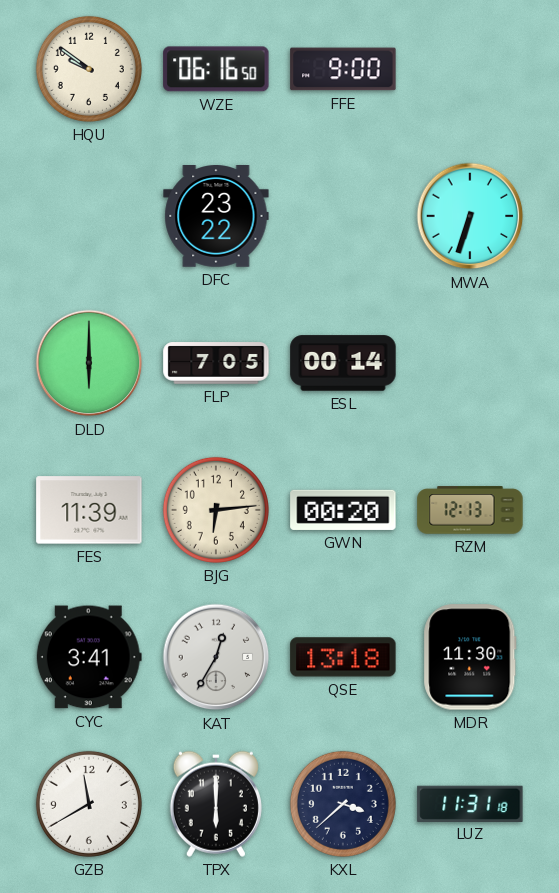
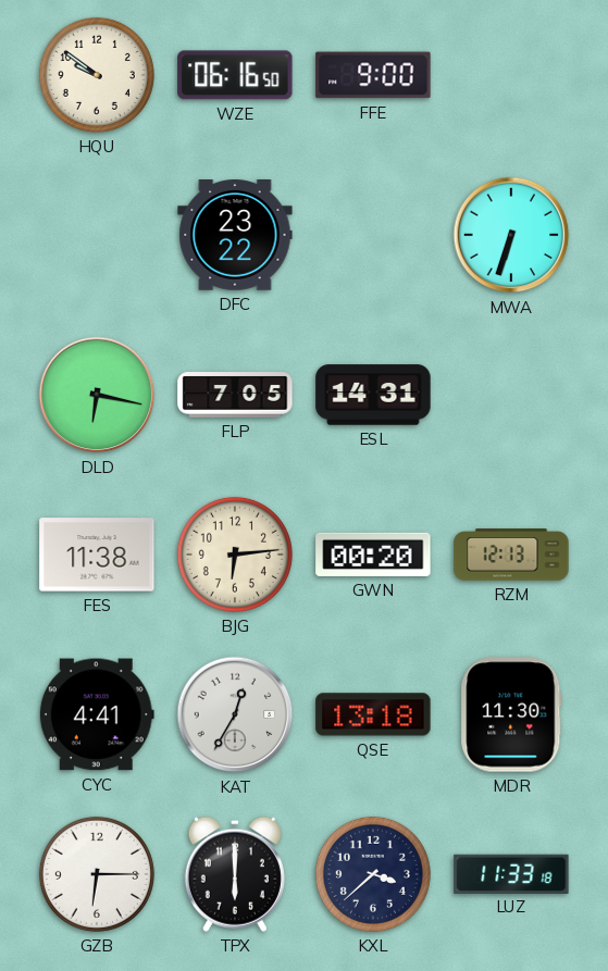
DLD: 6:00 -> 6:17
ESL: 00:14 -> 14:31
FES: 11:39 -> 11:38
CYC: 3:41 -> 4:41
GZB: 11:40 -> 6:15
LUZ: 11:31 -> 11:33
